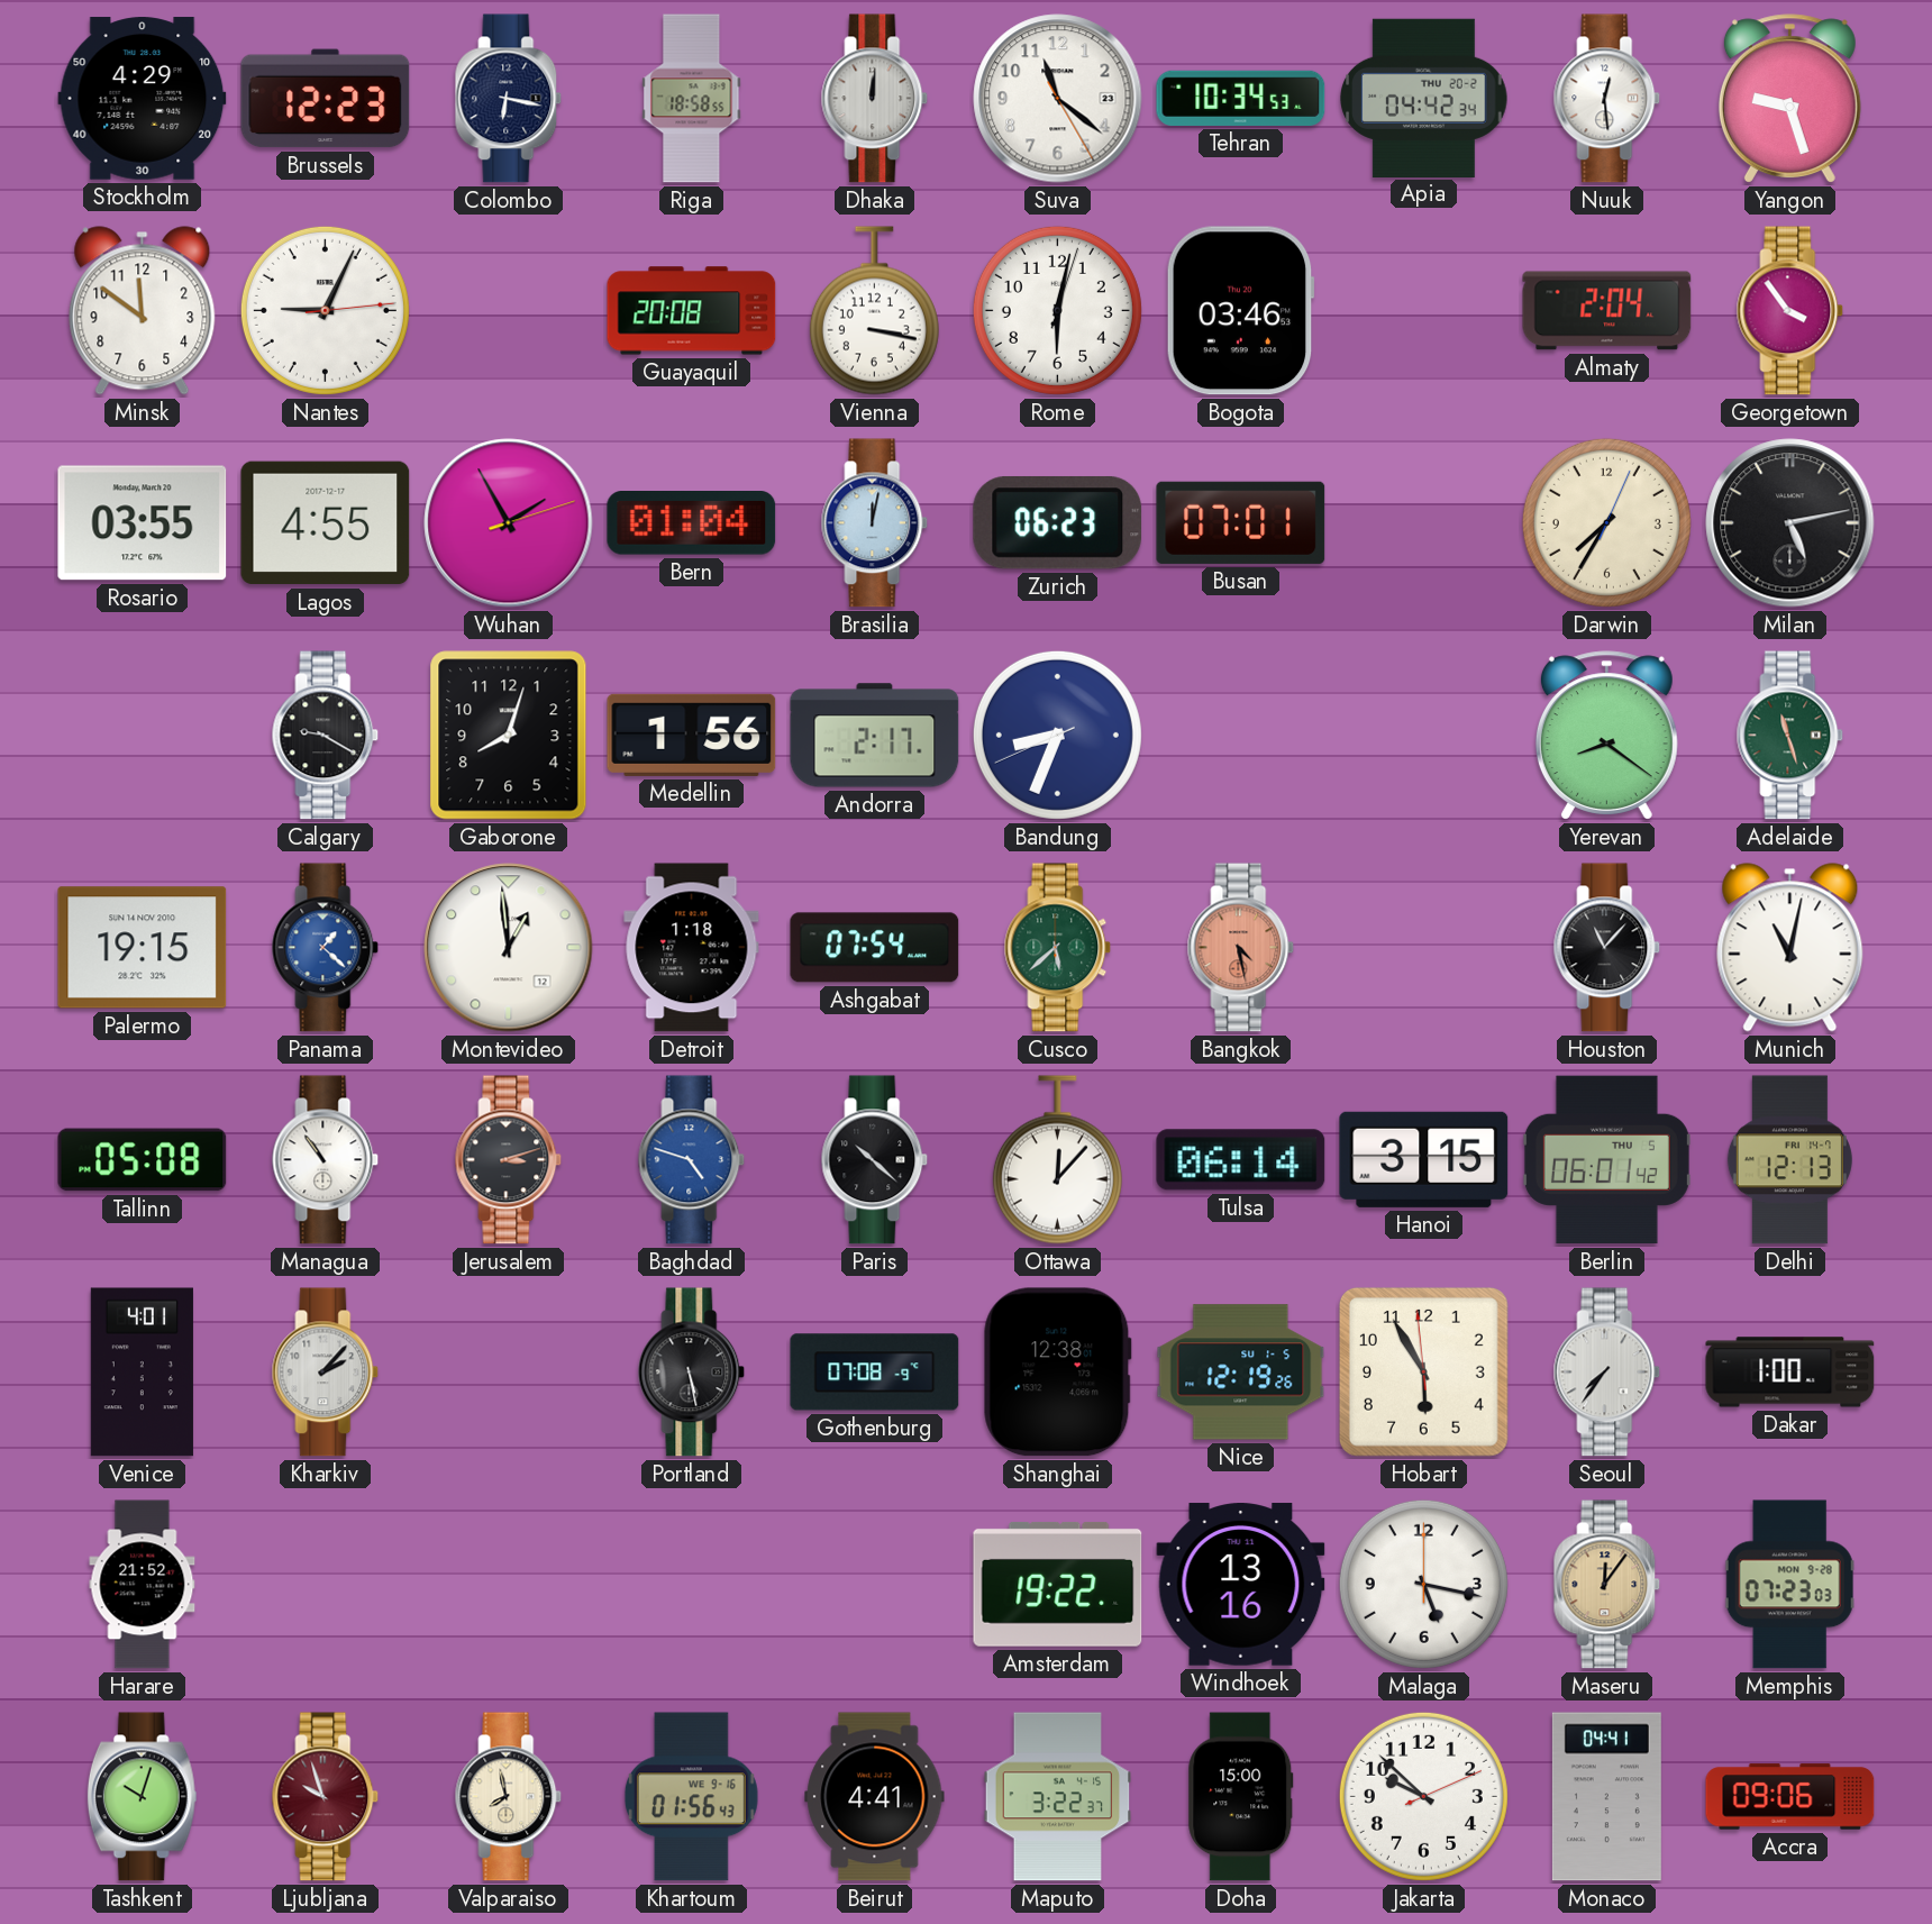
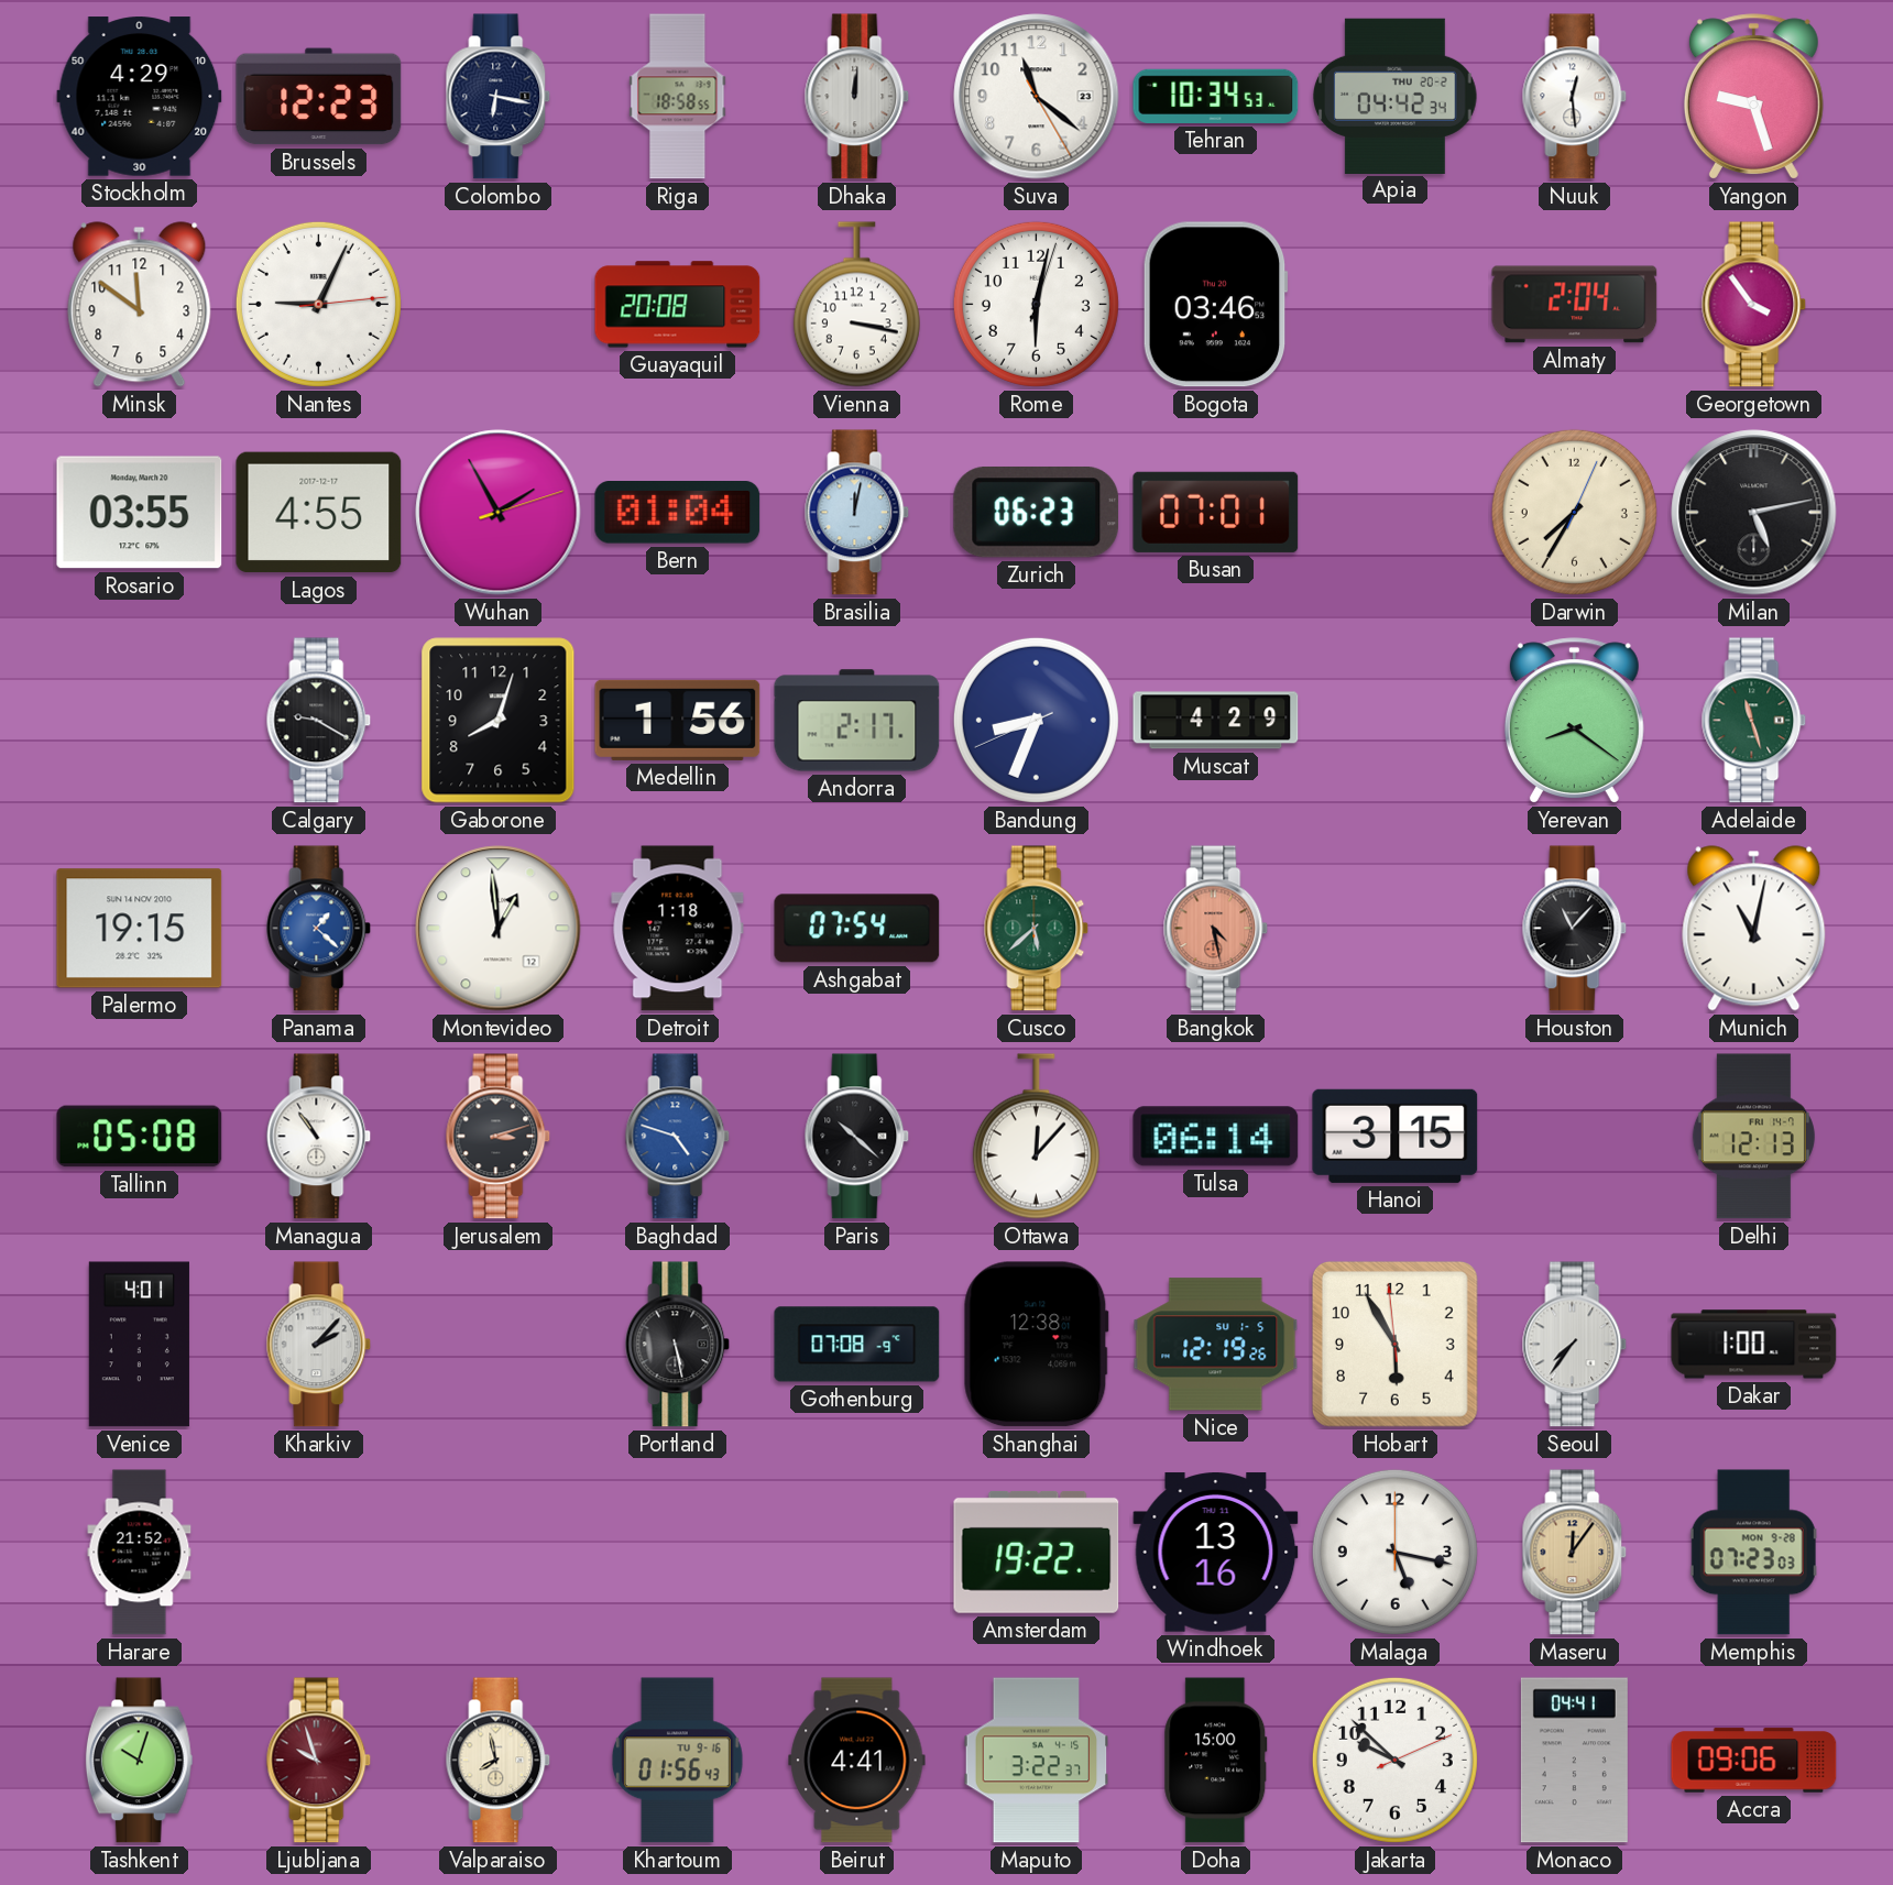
Muscat: none -> 4:29
Berlin: 06:01 -> none
Khartoum date: WE 9-16 -> TU 9-16
